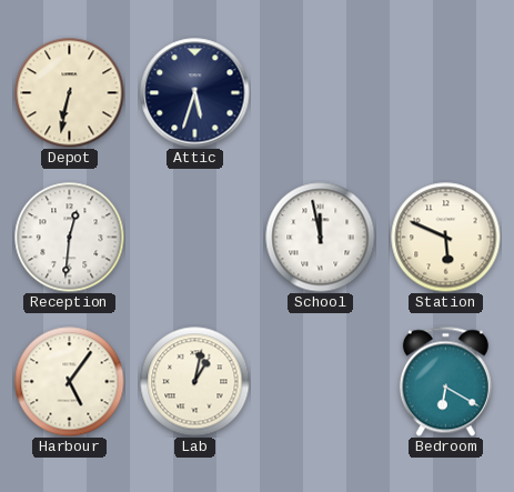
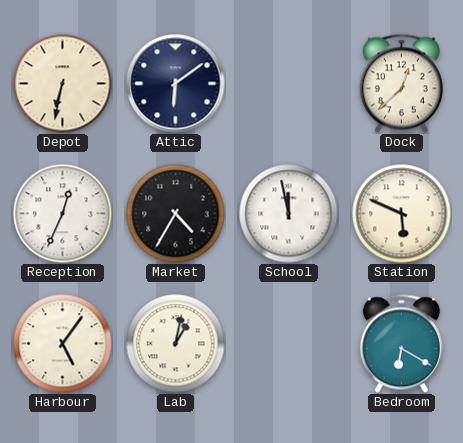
Attic: 5:33 -> 6:09
Dock: none -> 12:38
Reception: 12:31 -> 12:34
Market: none -> 4:35
